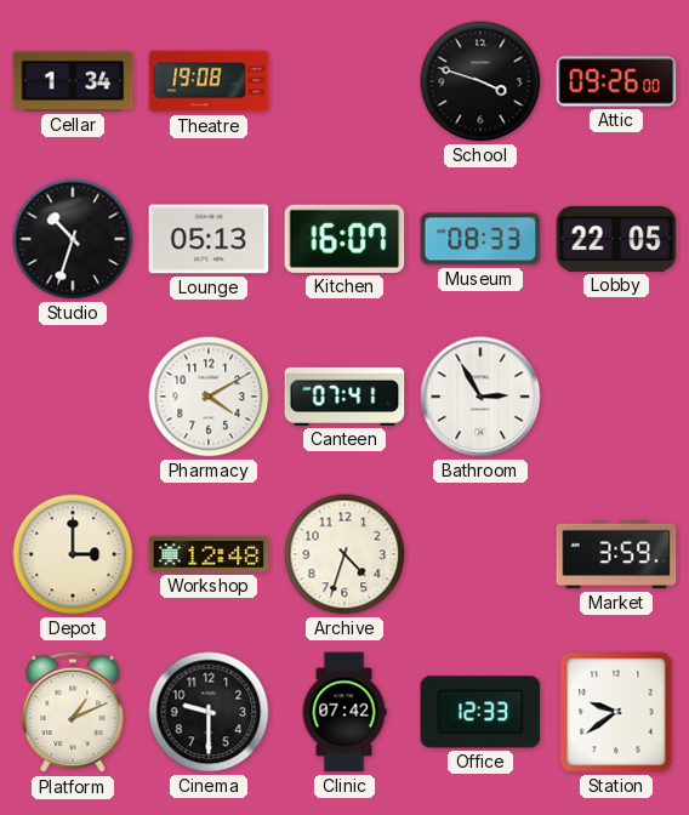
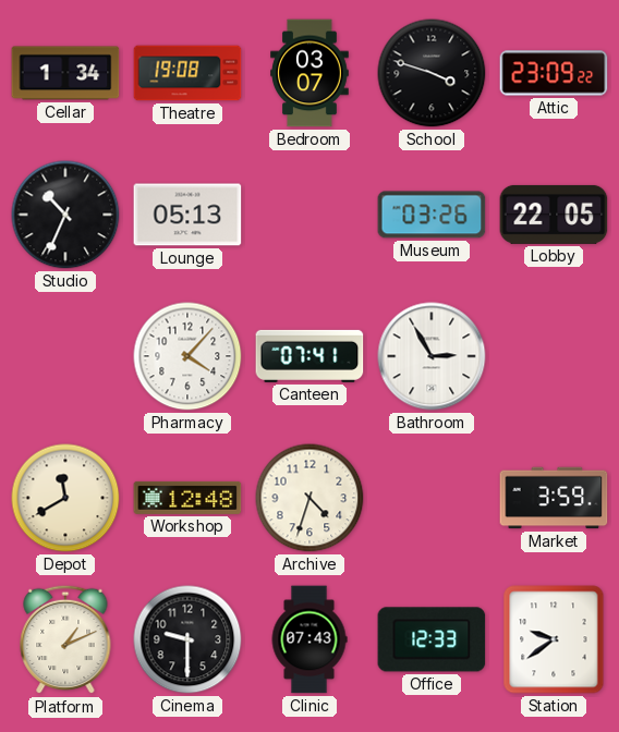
Bedroom: none -> 03:07
Attic: 09:26 -> 23:09
Studio: 10:33 -> 10:34
Kitchen: 16:07 -> none
Museum: 08:33 -> 03:26
Pharmacy: 4:10 -> 4:07
Depot: 3:00 -> 11:40
Clinic: 07:42 -> 07:43
